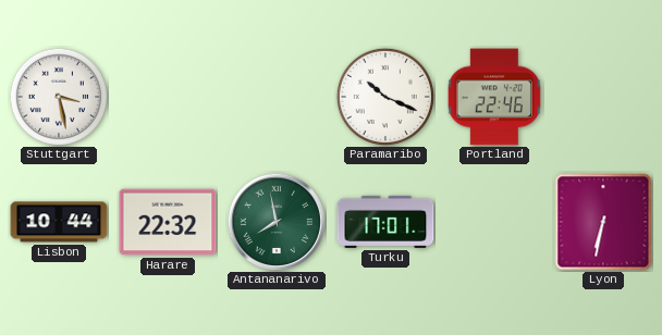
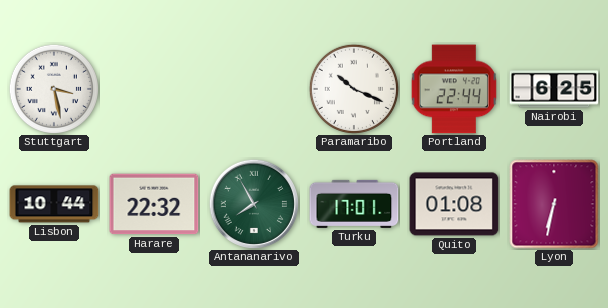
Portland: 22:46 -> 22:44
Nairobi: none -> 6:25
Antananarivo: 7:58 -> 7:55
Quito: none -> 01:08
